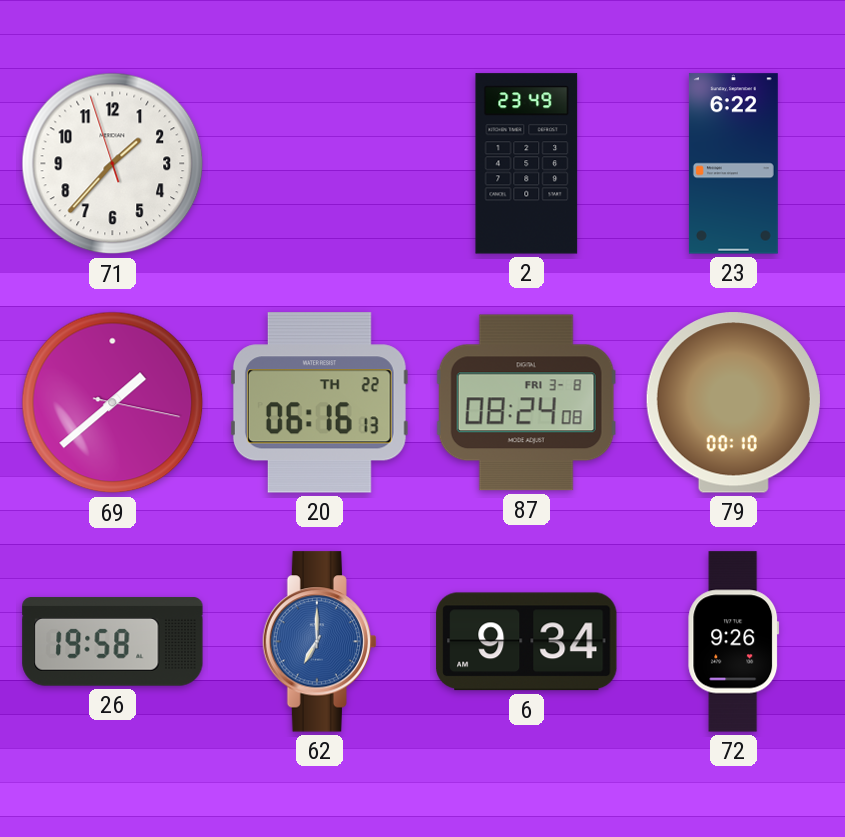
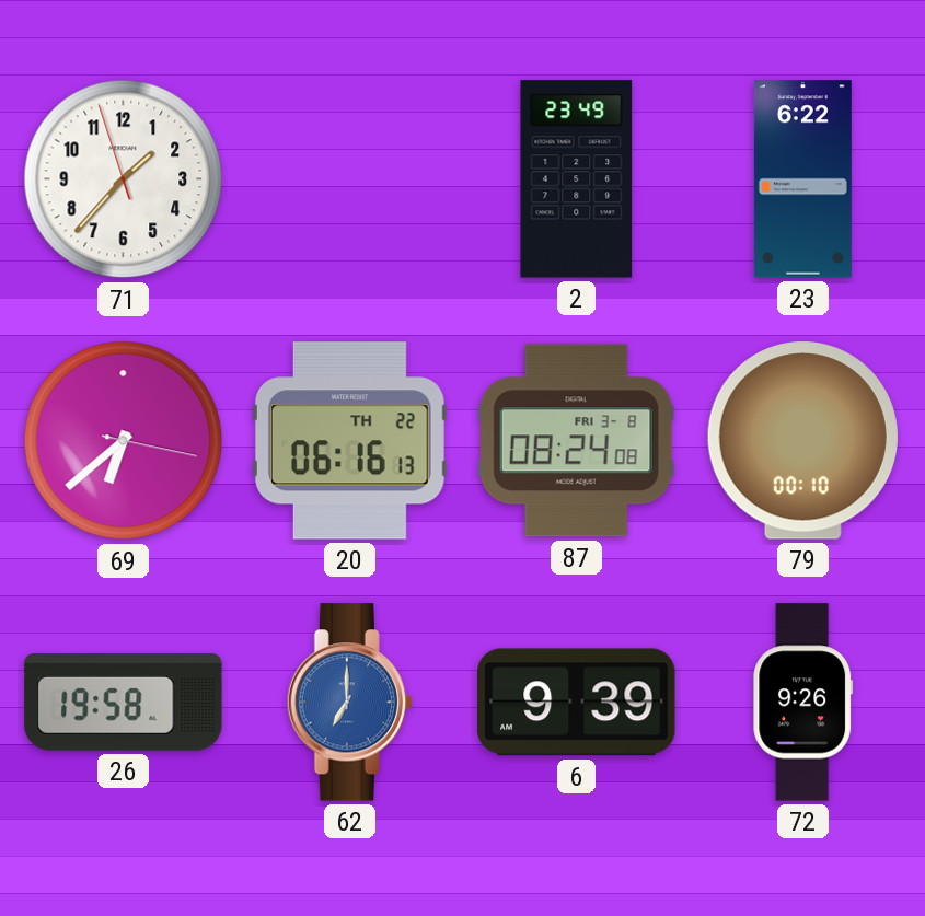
69: 1:38 -> 6:38
6: 9:34 -> 9:39
